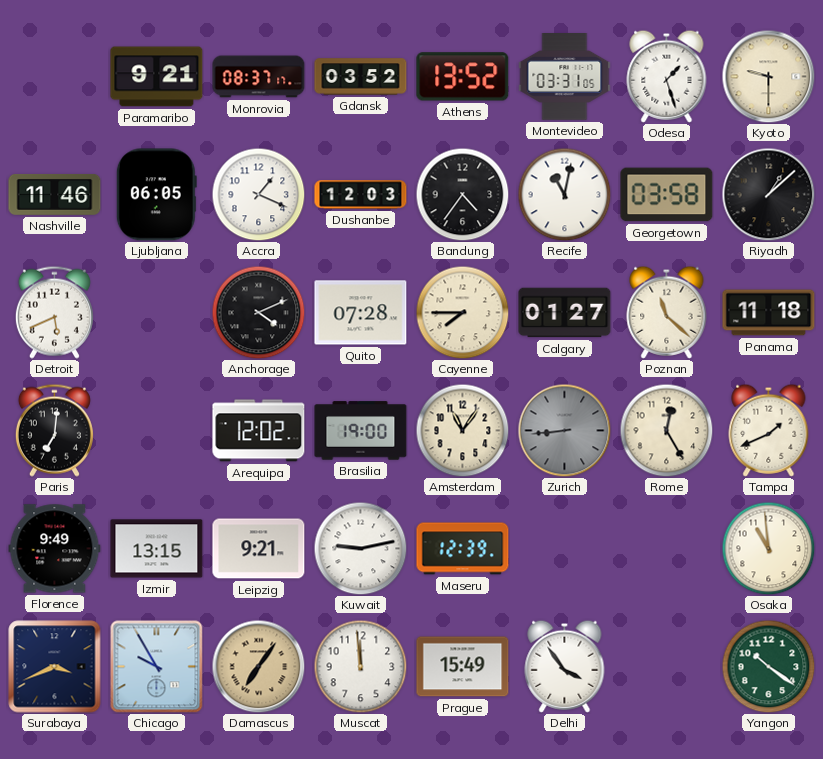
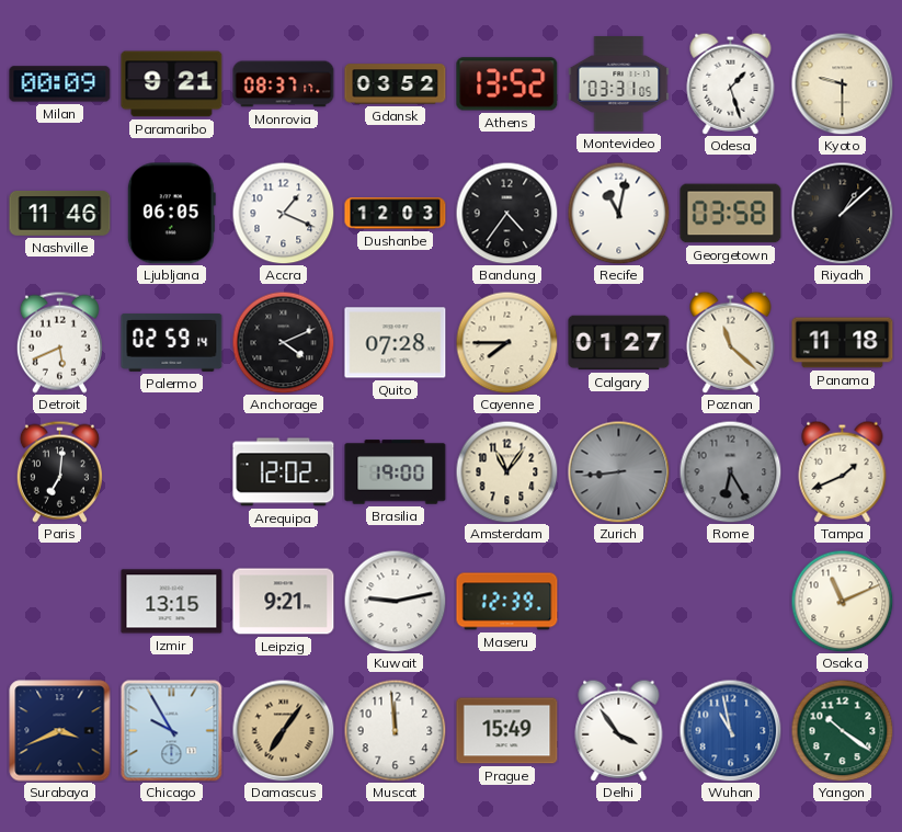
Milan: none -> 00:09
Palermo: none -> 02:59
Rome: 12:25 -> 6:25
Rome dial: cream -> grey
Florence: 9:49 -> none
Osaka: 10:59 -> 11:11
Wuhan: none -> 10:58
